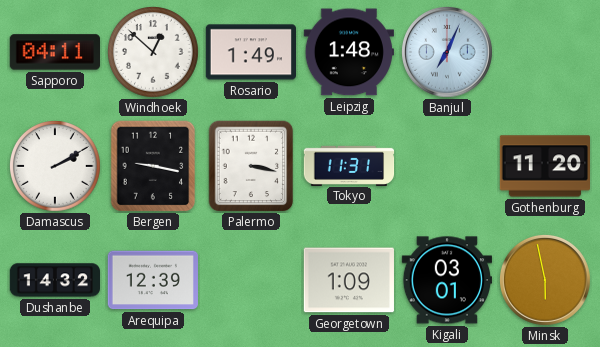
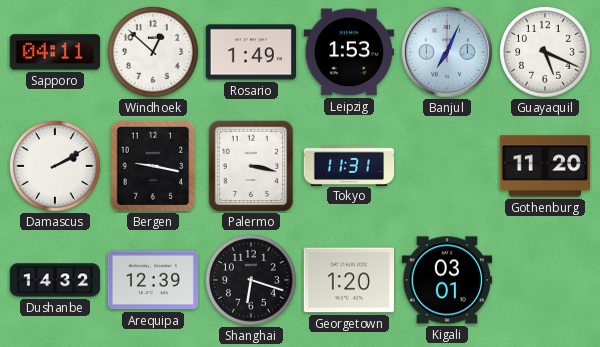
Leipzig: 1:48 -> 1:53
Guayaquil: none -> 5:19
Shanghai: none -> 6:18
Georgetown: 1:09 -> 1:20
Minsk: 5:58 -> none
